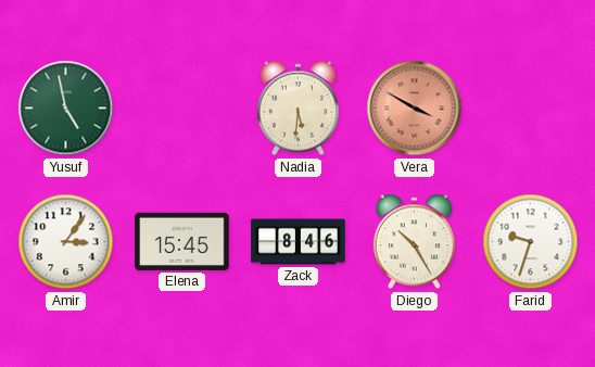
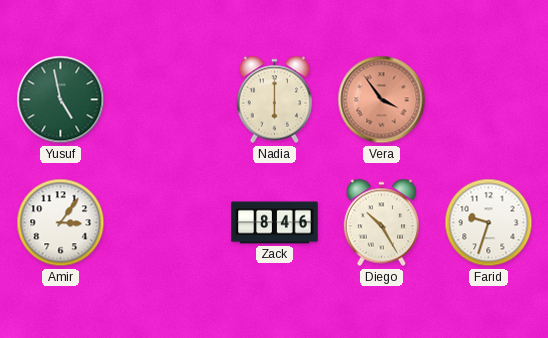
Nadia: 5:31 -> 6:00
Vera: 3:50 -> 3:54
Elena: 15:45 -> none
